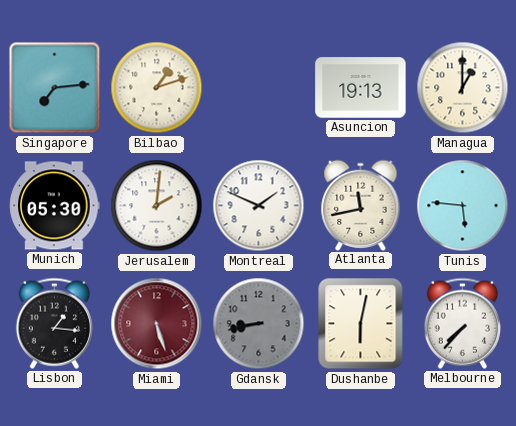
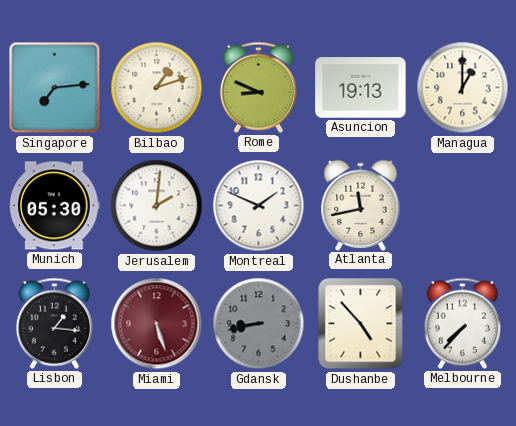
Rome: none -> 8:49
Tunis: 5:46 -> none
Dushanbe: 6:02 -> 4:53
